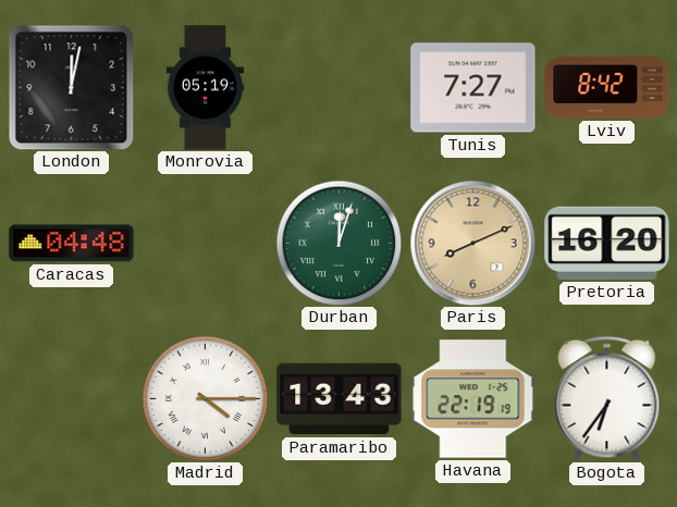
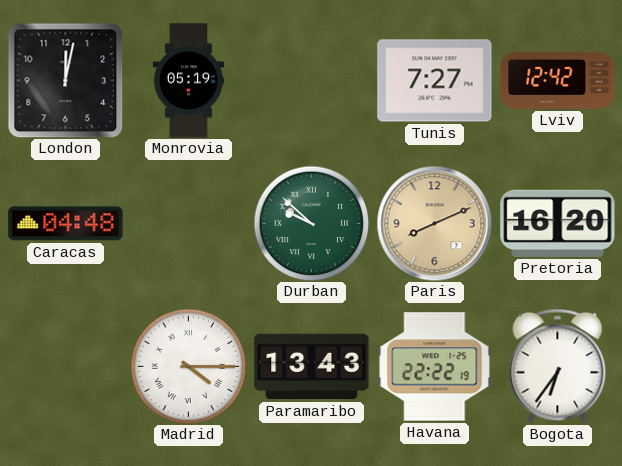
Lviv: 8:42 -> 12:42
Durban: 12:03 -> 9:52
Havana: 22:19 -> 22:22
